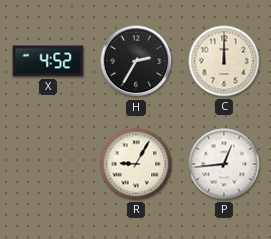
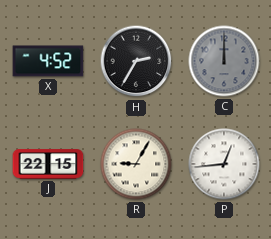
C dial: cream -> grey
J: none -> 22:15
